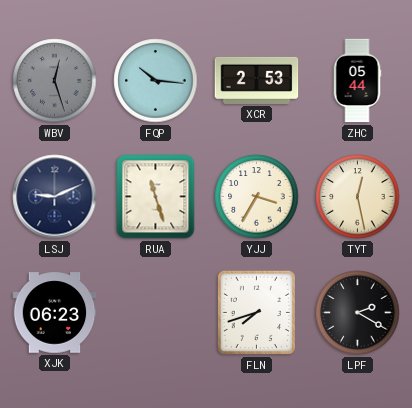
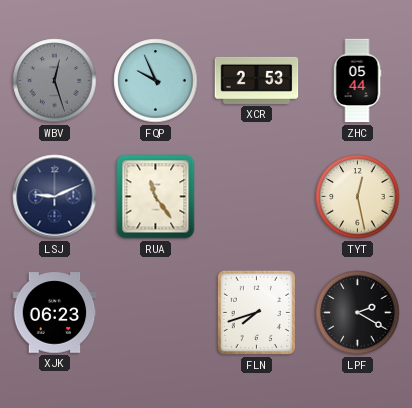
FQP: 10:16 -> 9:56
RUA: 11:27 -> 11:24
YJJ: 3:35 -> none
